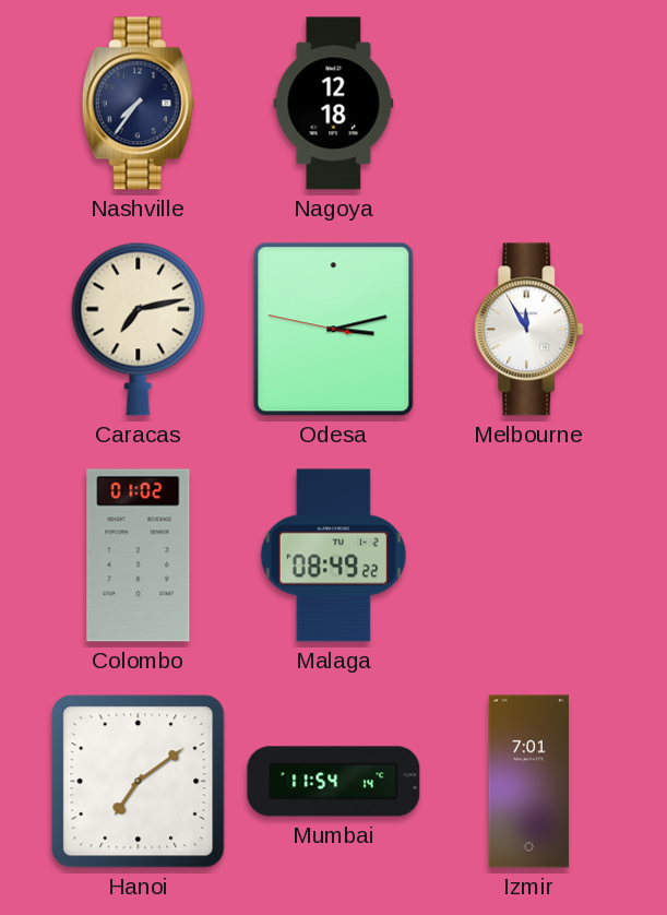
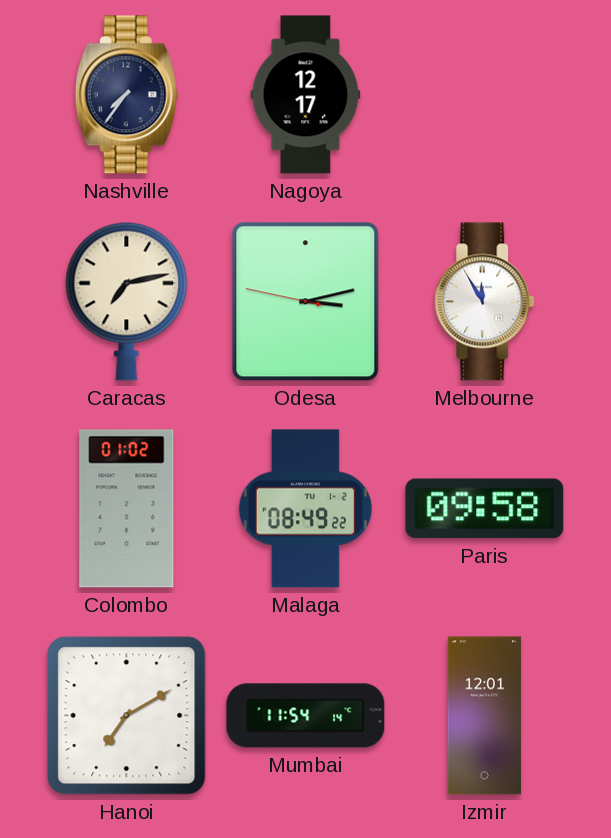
Nagoya: 12:18 -> 12:17
Paris: none -> 09:58
Hanoi: 7:09 -> 7:10
Izmir: 7:01 -> 12:01
